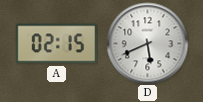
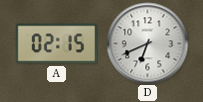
D: 5:41 -> 6:41
